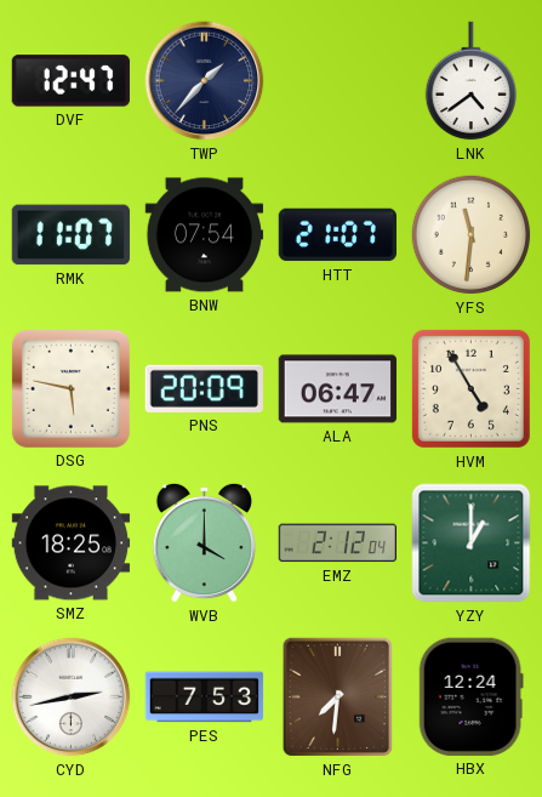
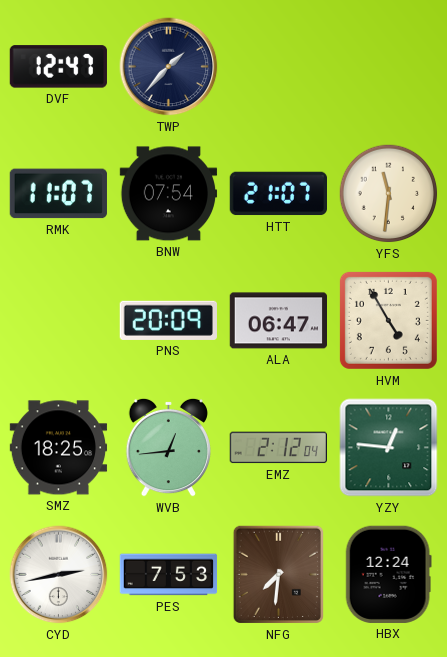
LNK: 4:39 -> none
DSG: 5:47 -> none
WVB: 4:00 -> 12:44
YZY: 1:00 -> 12:46
